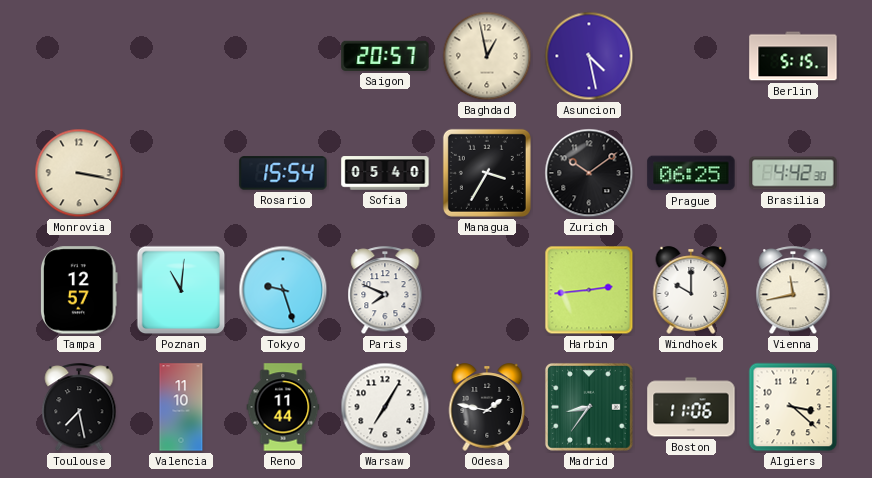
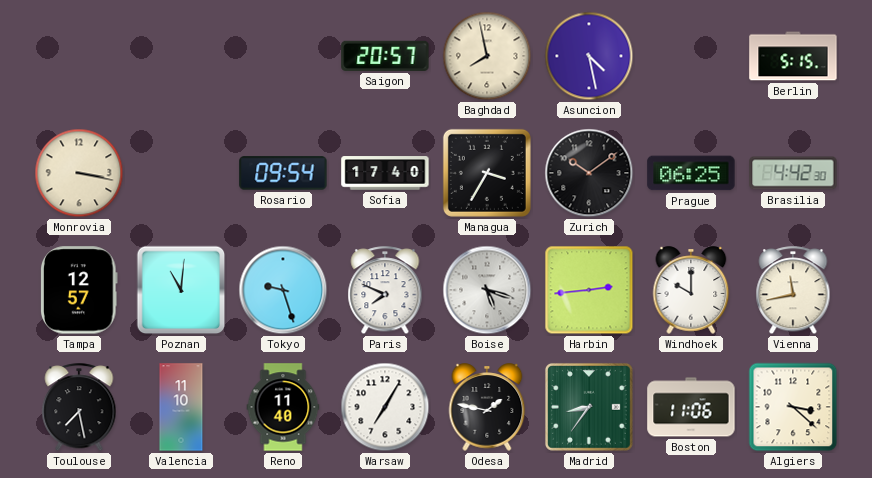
Baghdad: 12:58 -> 7:58
Rosario: 15:54 -> 09:54
Sofia: 05:40 -> 17:40
Boise: none -> 5:18
Reno: 11:44 -> 11:40
